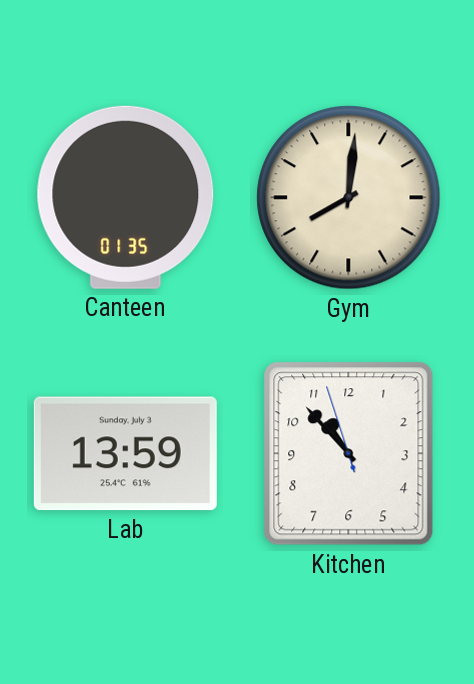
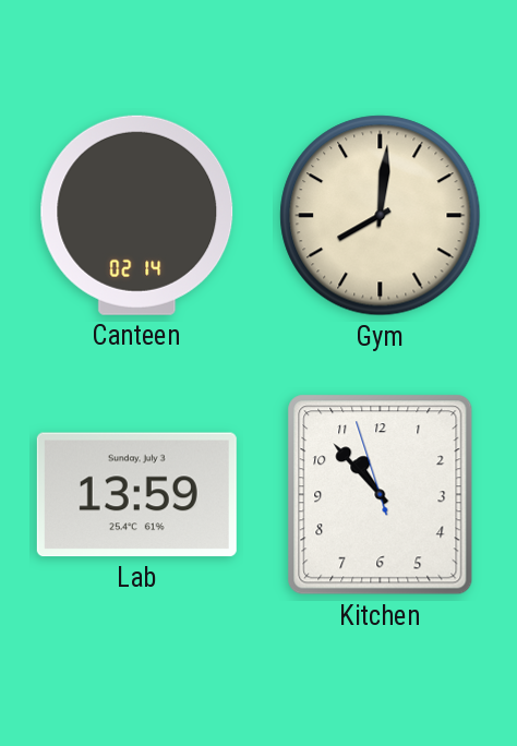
Canteen: 01:35 -> 02:14
